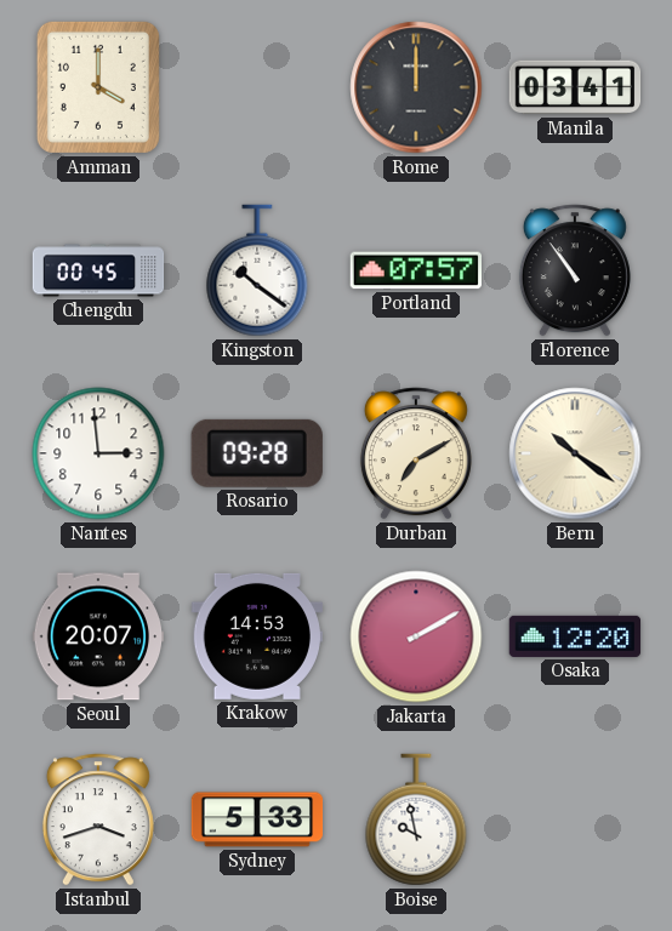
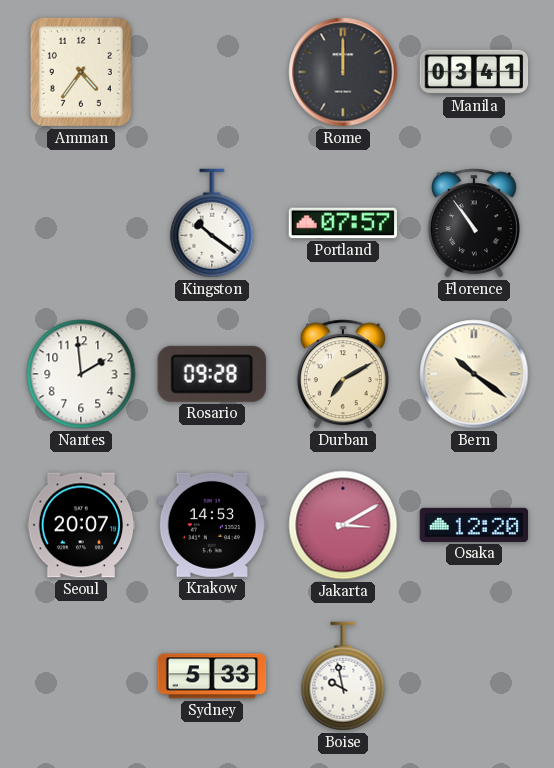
Amman: 4:00 -> 4:36
Chengdu: 00:45 -> none
Nantes: 2:59 -> 1:59
Jakarta: 2:10 -> 3:10
Istanbul: 3:42 -> none
